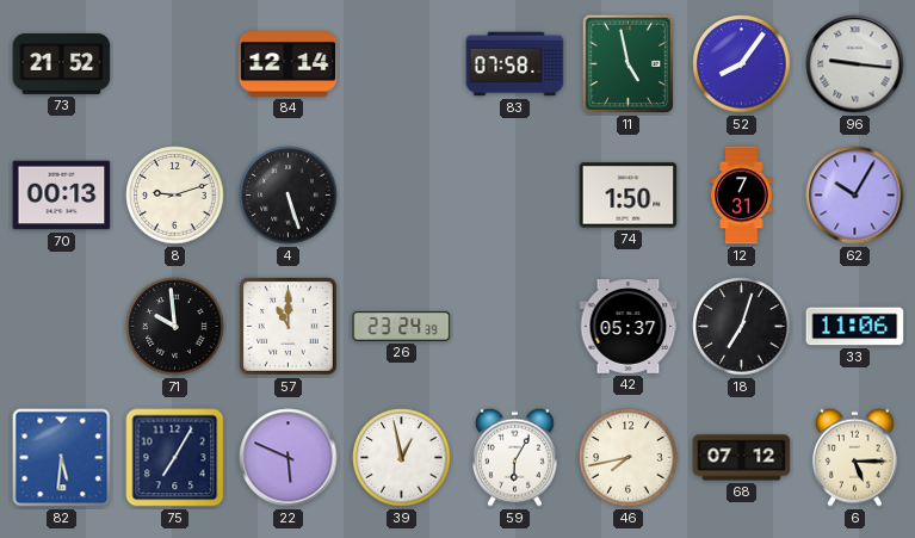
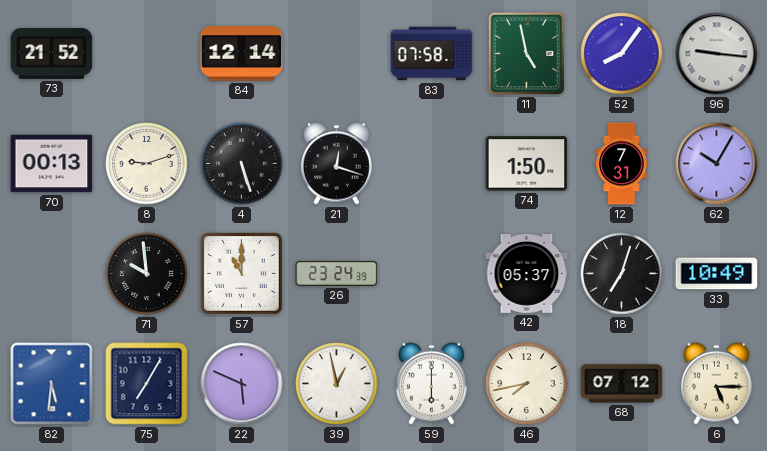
21: none -> 12:18
33: 11:06 -> 10:49
59: 6:05 -> 6:00
